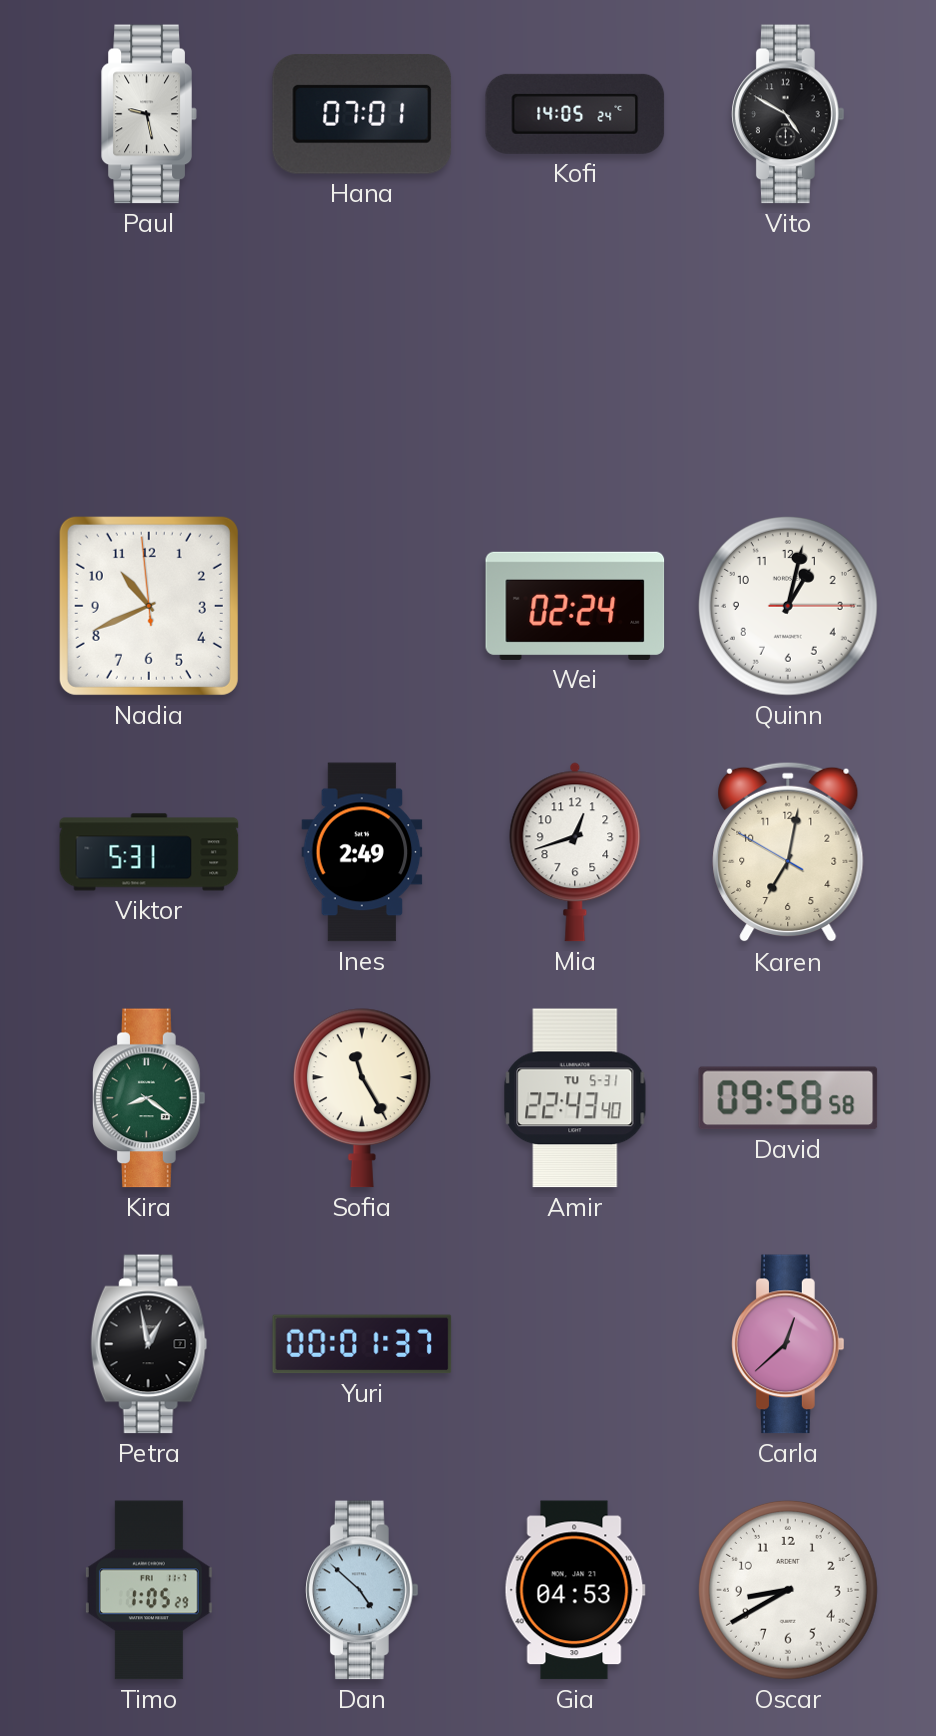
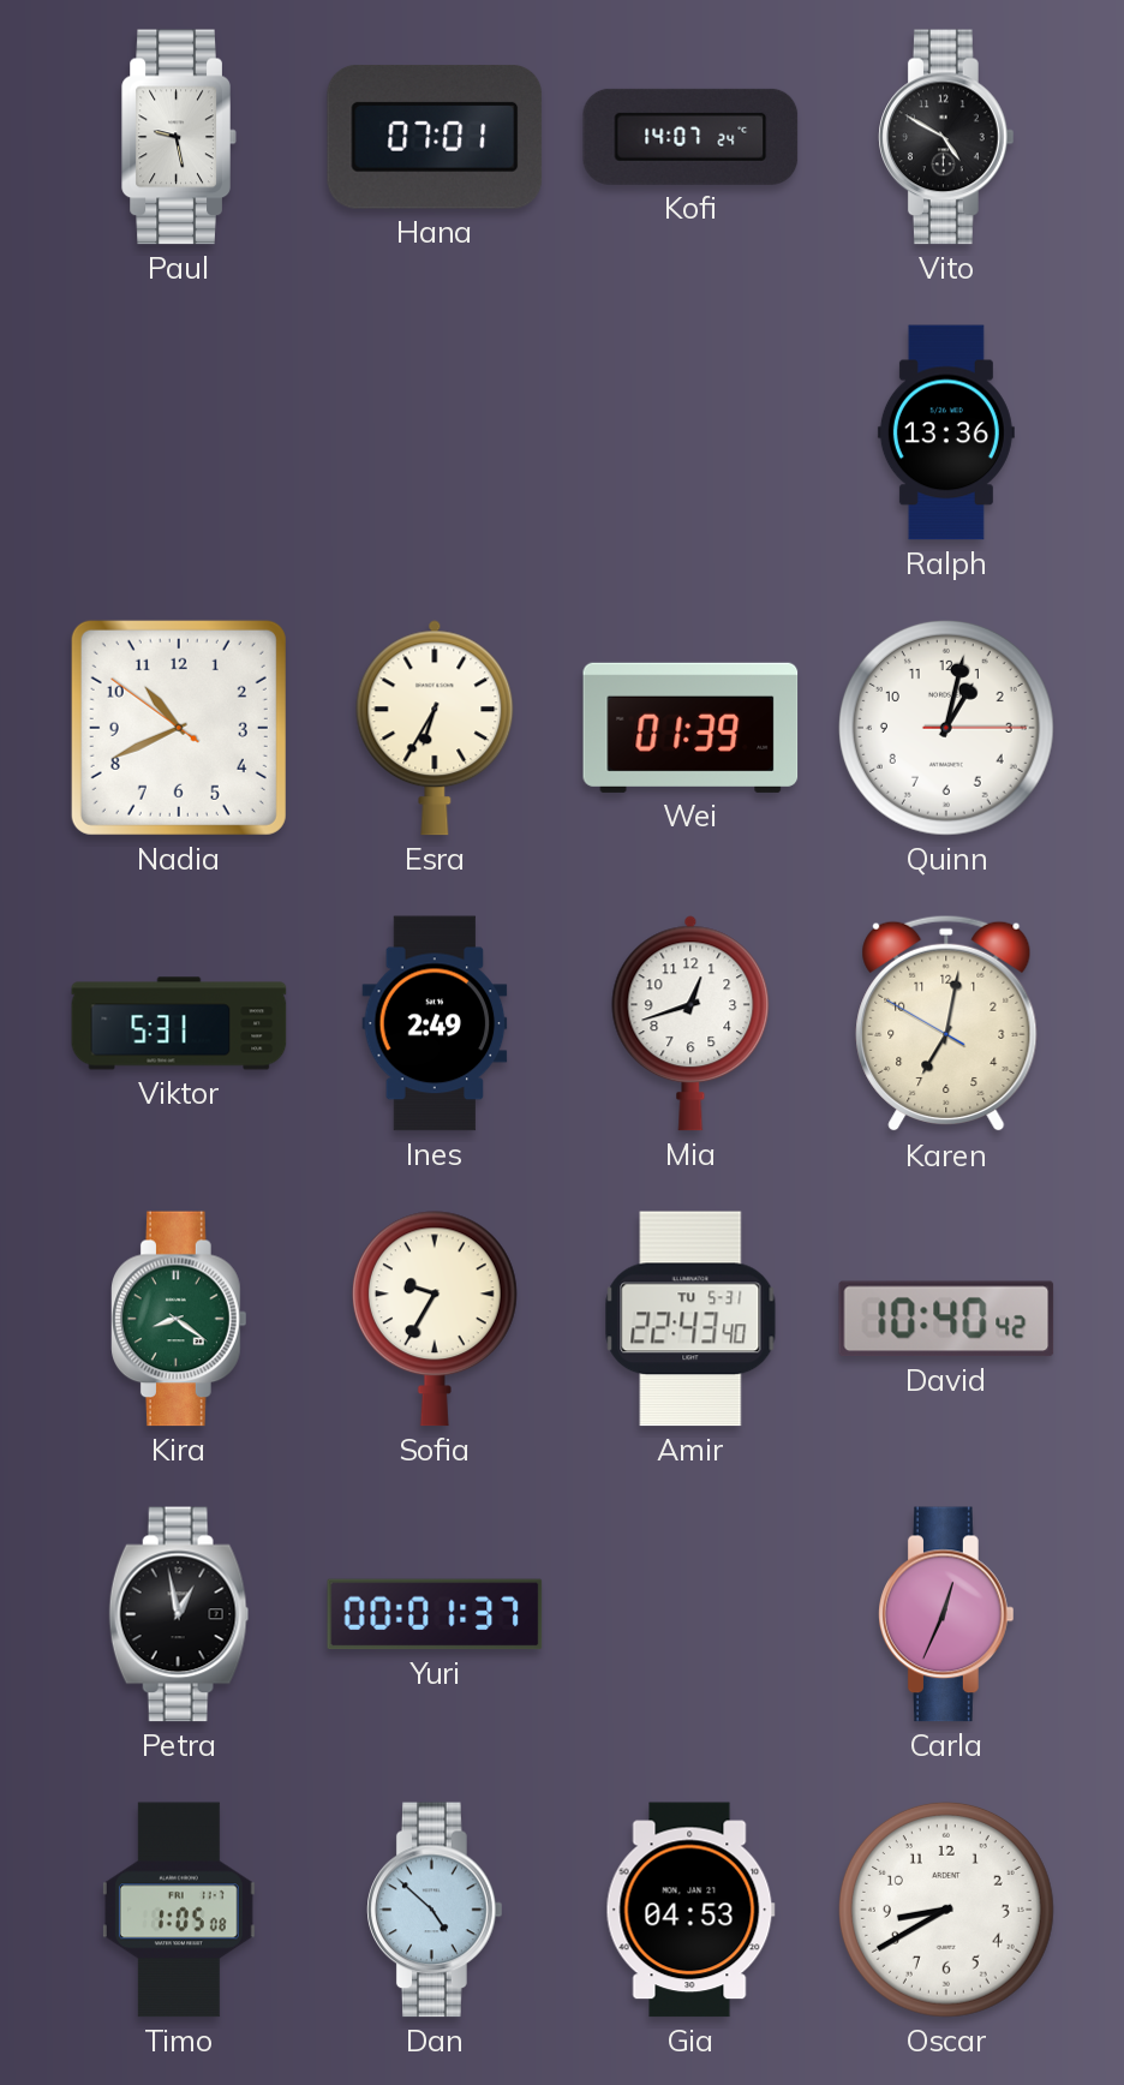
Kofi: 14:05 -> 14:07
Ralph: none -> 13:36
Nadia: 10:40:59 -> 10:40:51
Esra: none -> 6:35
Wei: 02:24 -> 01:39
Sofia: 11:25 -> 9:35
David: 09:58 -> 10:40
Carla: 12:38 -> 12:34
Timo: 1:05:29 -> 1:05:08
